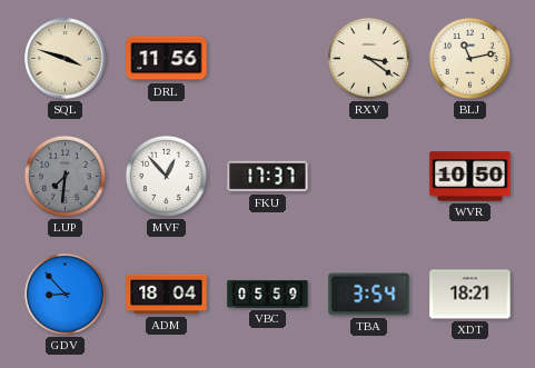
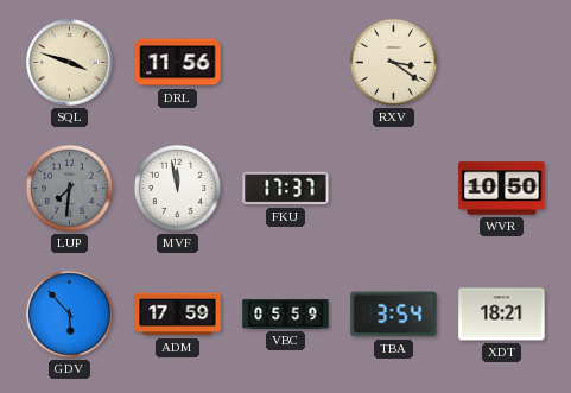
BLJ: 11:13 -> none
MVF: 12:53 -> 11:58
GDV: 8:53 -> 5:53
ADM: 18:04 -> 17:59
